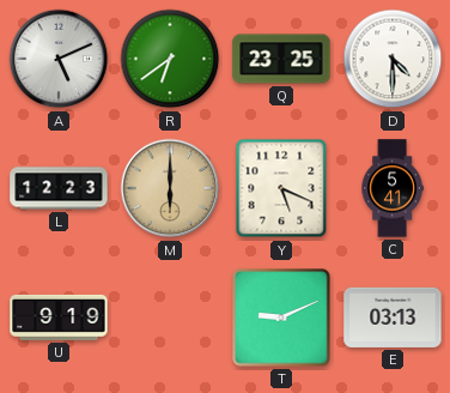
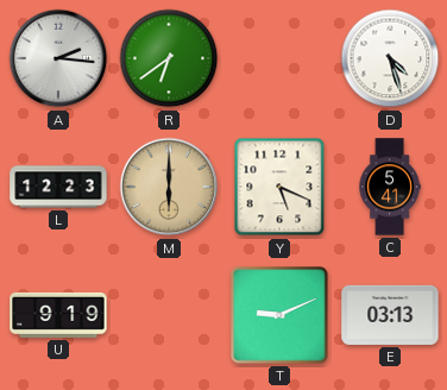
A: 5:11 -> 2:16
Q: 23:25 -> none
D: 4:30 -> 4:27
